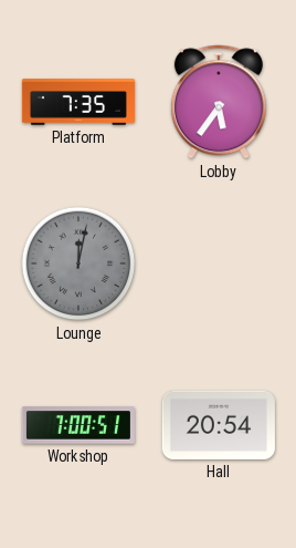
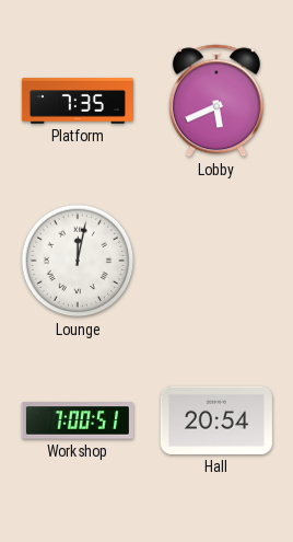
Lobby: 5:36 -> 5:41
Lounge dial: grey -> white
